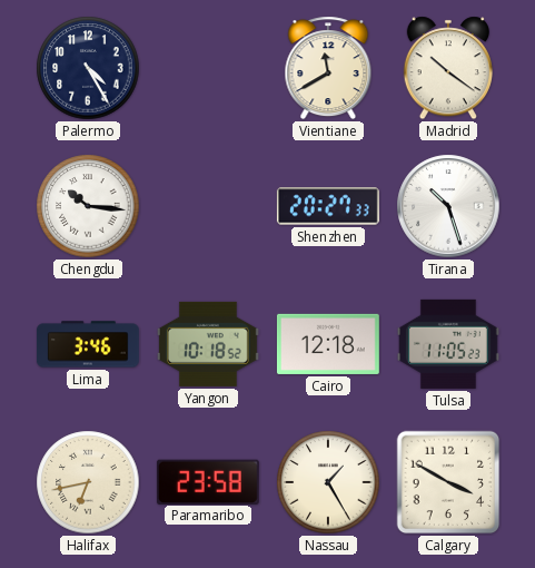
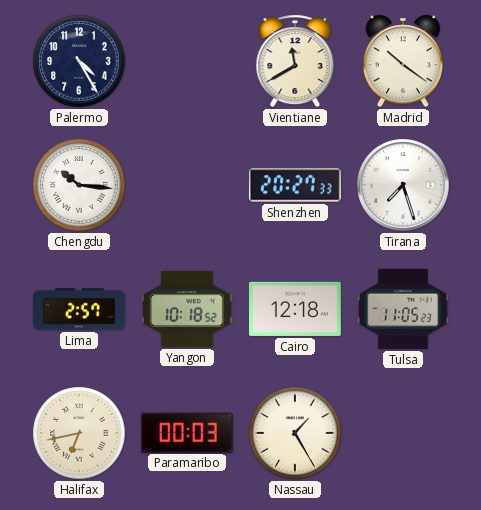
Tirana: 10:27 -> 7:27
Lima: 3:46 -> 2:57
Paramaribo: 23:58 -> 00:03
Calgary: 3:50 -> none
